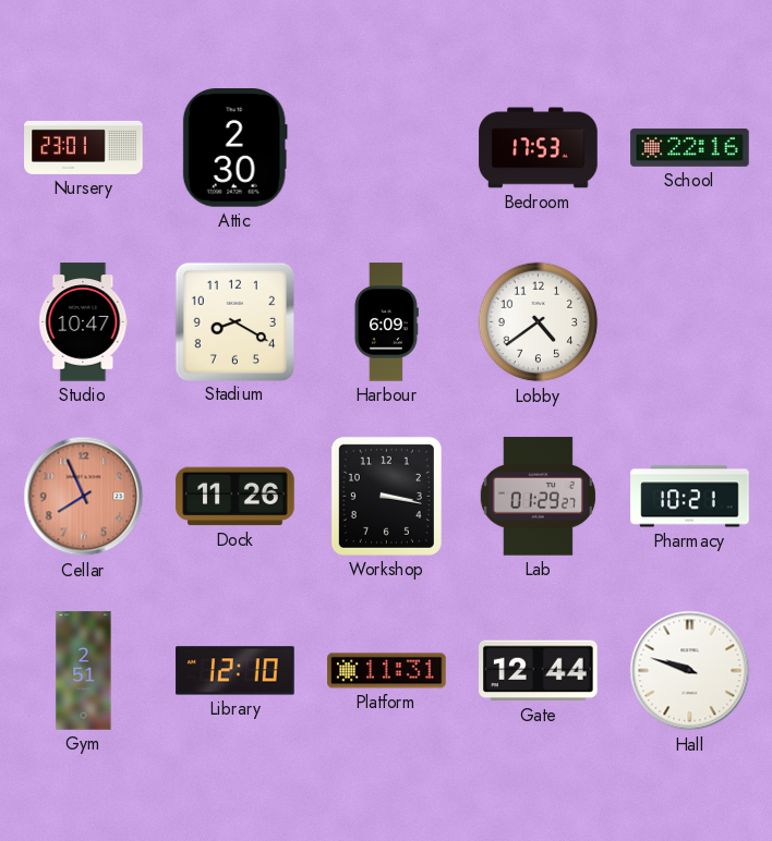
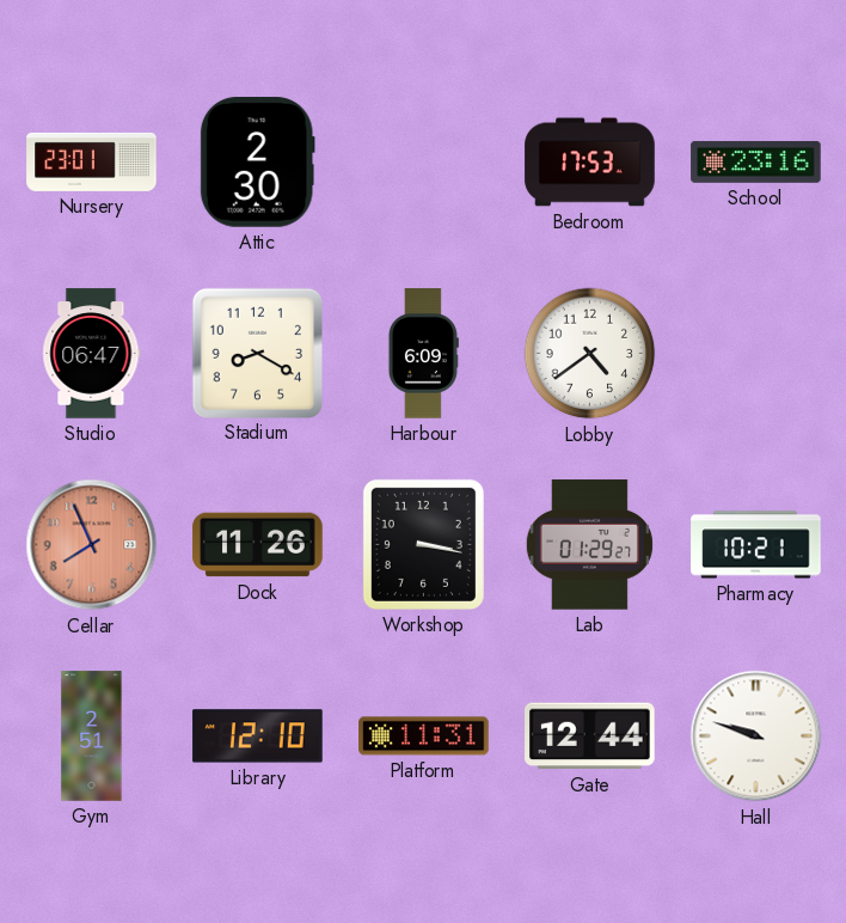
School: 22:16 -> 23:16
Studio: 10:47 -> 06:47
